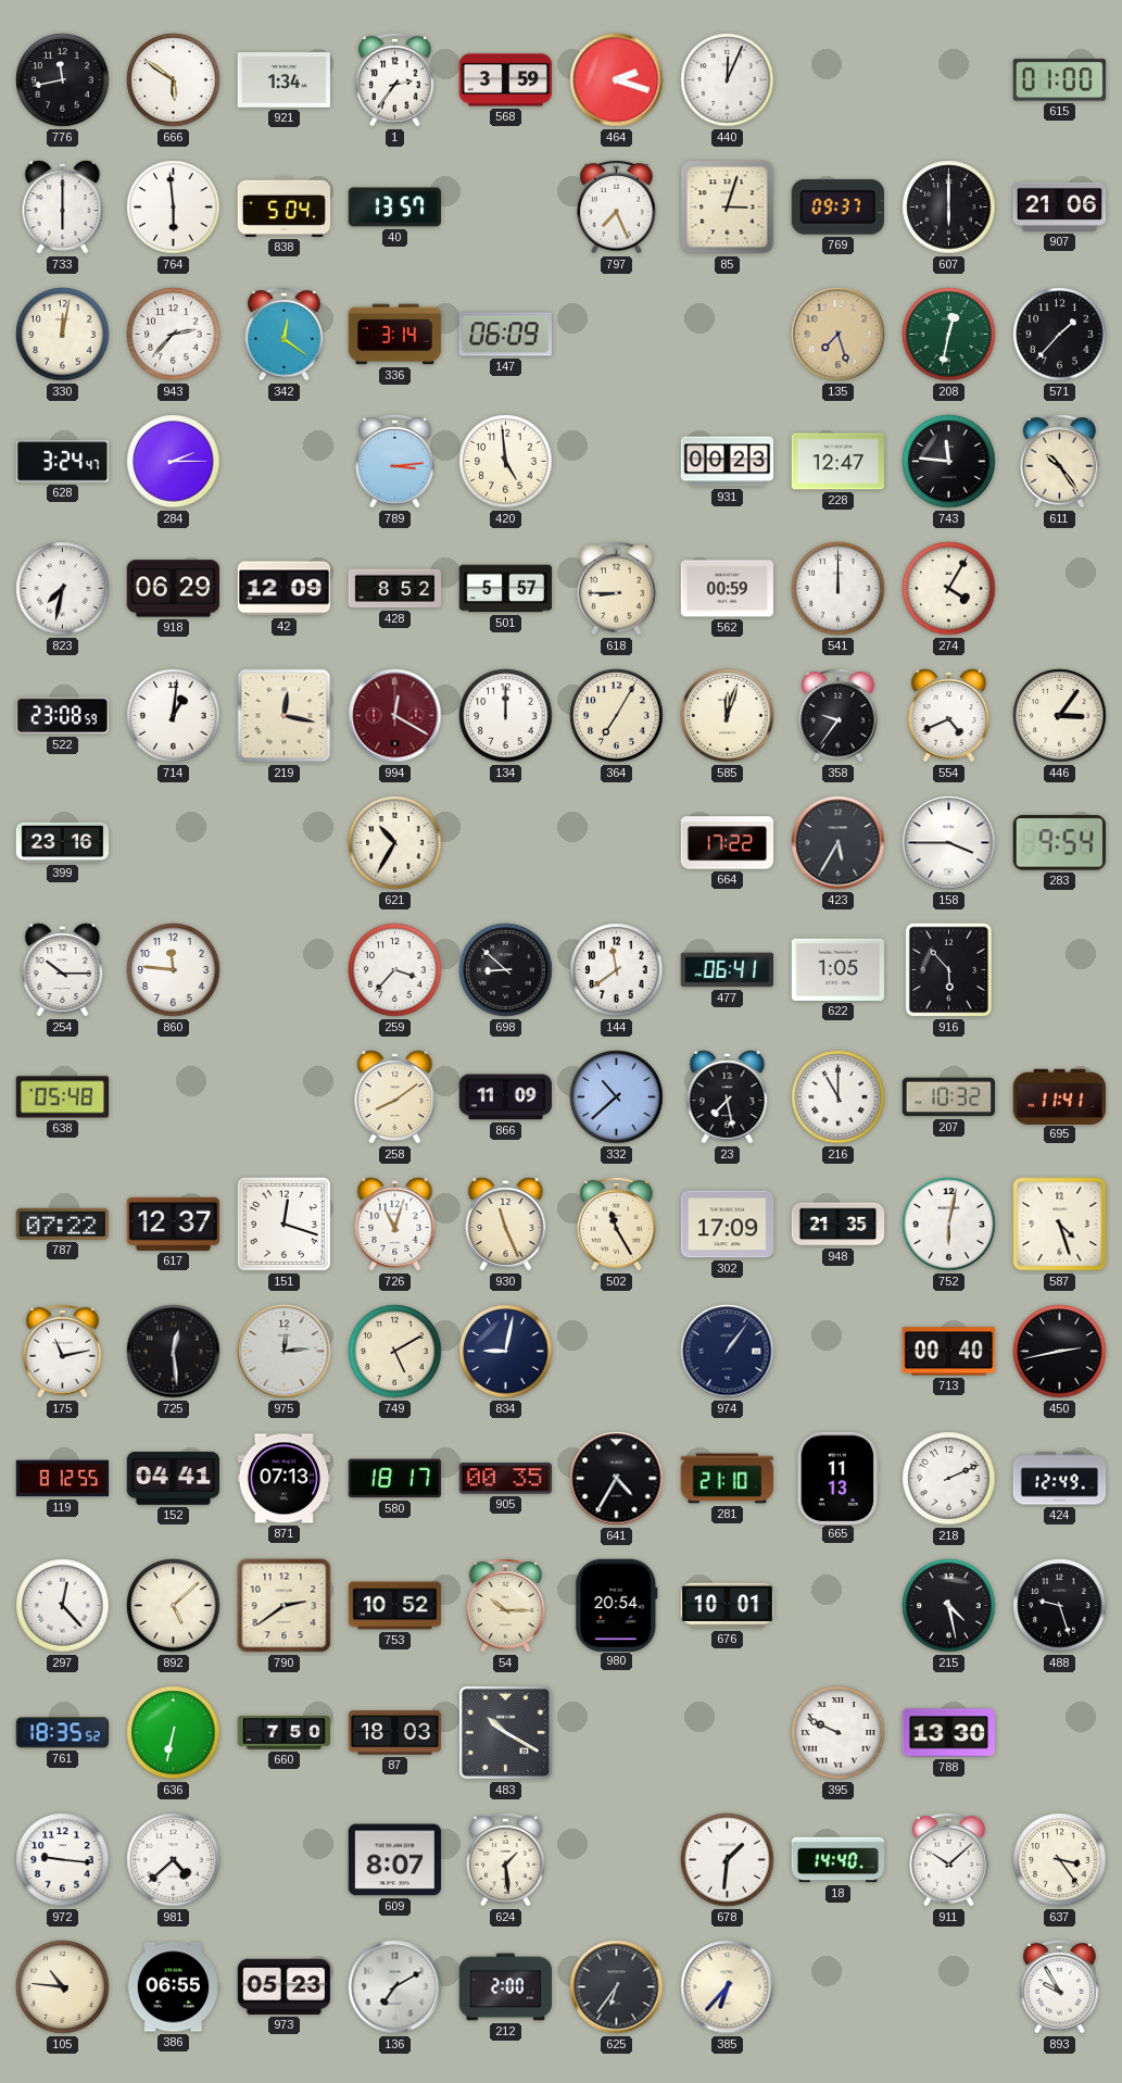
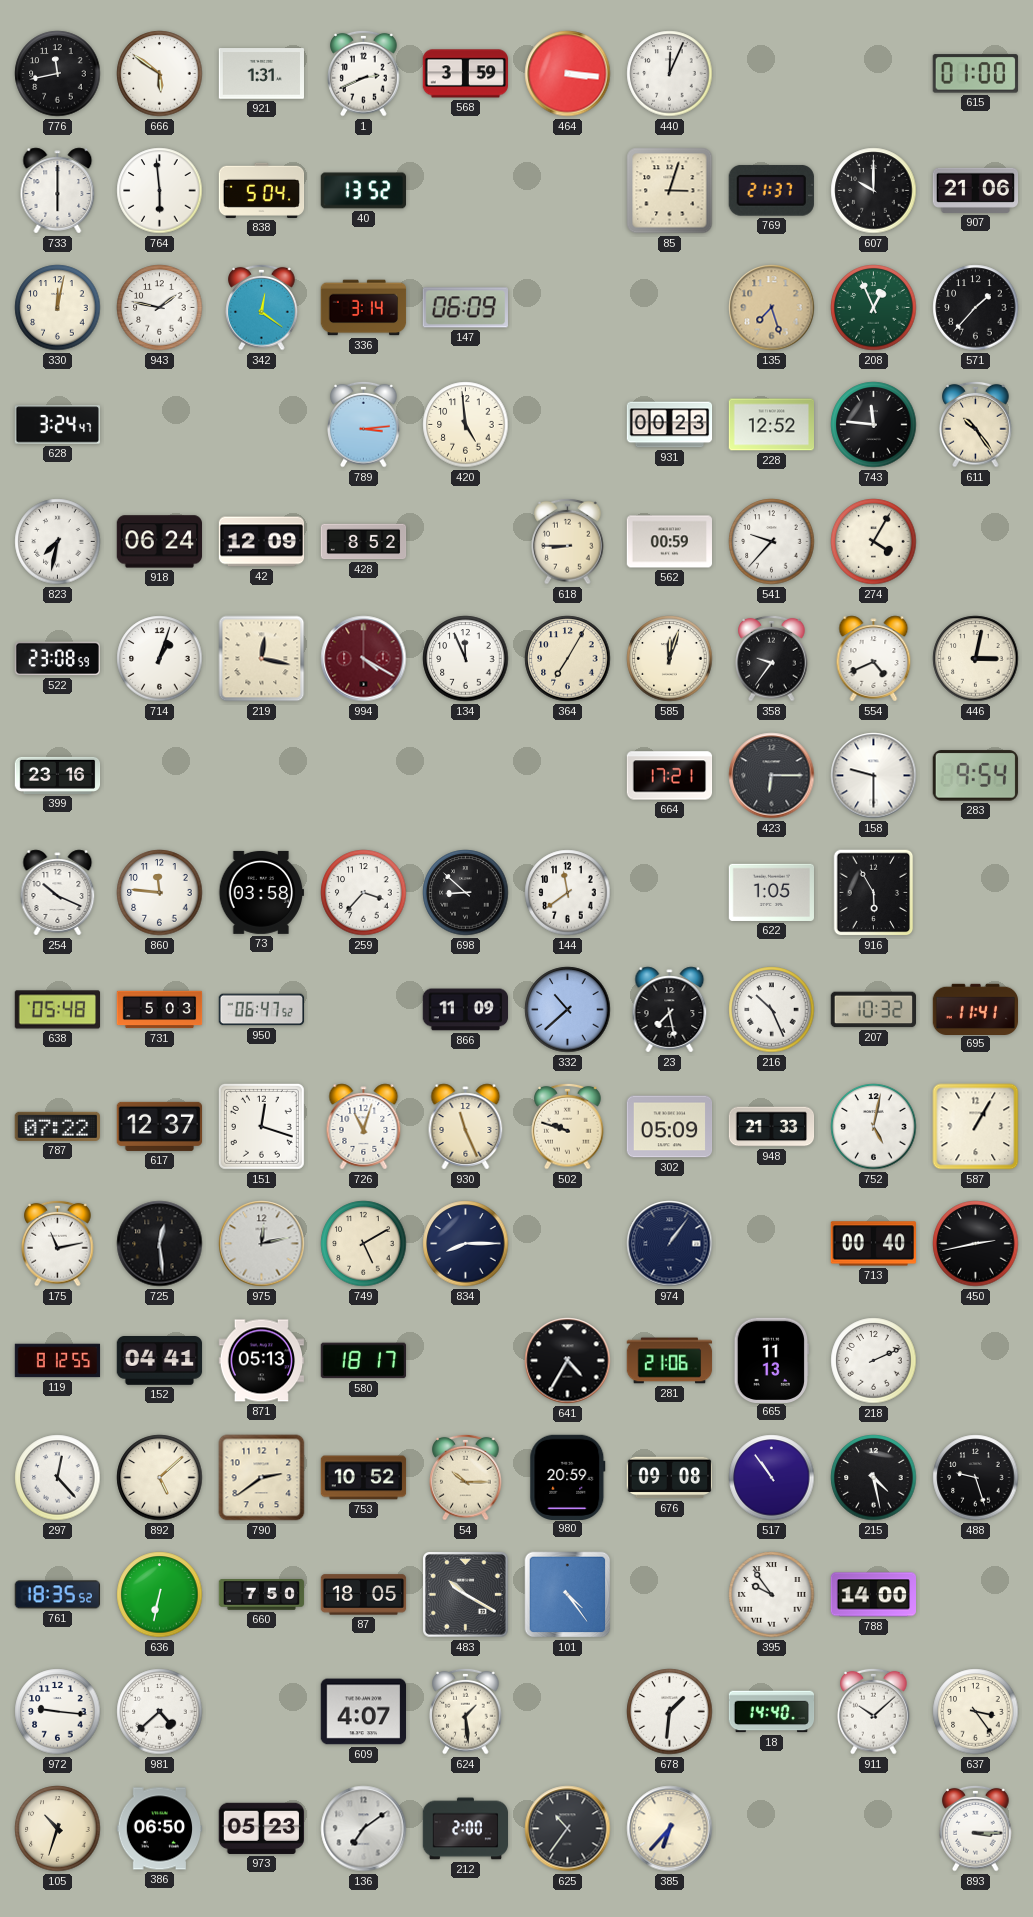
921: 1:34 -> 1:31
1: 2:36 -> 2:41
464: 2:18 -> 3:16
40: 13:57 -> 13:52
797: 7:26 -> none
769: 09:37 -> 21:37
607: 6:00 -> 10:00
943: 2:37 -> 1:47
208: 12:32 -> 12:56
284: 2:15 -> none
228: 12:47 -> 12:52
918: 06:29 -> 06:24
501: 5:57 -> none
541: 12:00 -> 9:37
714: 1:01 -> 1:03
994: 12:20 -> 4:20
134: 12:00 -> 11:56
446: 3:06 -> 3:02
621: 10:35 -> none
664: 17:22 -> 17:21
423: 5:35 -> 6:15
158: 3:45 -> 9:30
254: 10:15 -> 10:19
73: none -> 03:58
477: 06:41 -> none
916: 5:53 -> 5:55
731: none -> 5:03
950: none -> 06:47
258: 8:09 -> none
216: 11:00 -> 10:26
502: 11:25 -> 9:48
302: 17:09 -> 05:09
948: 21:35 -> 21:33
752: 6:02 -> 5:02
587: 4:27 -> 1:05
975: 12:14 -> 12:13
834: 9:02 -> 8:15
871: 07:13 -> 05:13
905: 00:35 -> none
281: 21:10 -> 21:06
424: 12:49 -> none
980: 20:54 -> 20:59
676: 10:01 -> 09:08
517: none -> 10:54
87: 18:03 -> 18:05
101: none -> 4:24
395: 9:49 -> 9:54
788: 13:30 -> 14:00
609: 8:07 -> 4:07
105: 10:46 -> 10:33
386: 06:55 -> 06:50
136: 7:10 -> 7:09
625: 6:36 -> 10:36
893: 9:55 -> 3:15
